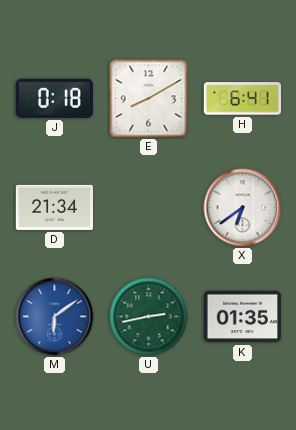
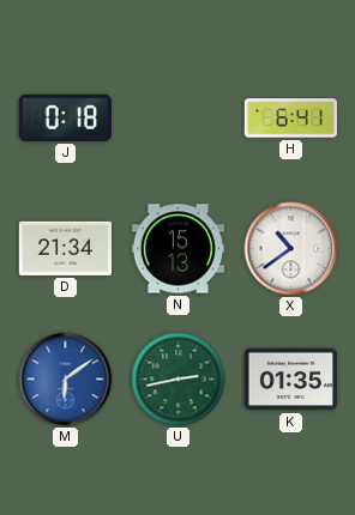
E: 8:10 -> none
N: none -> 15:13
X: 6:39 -> 10:39
